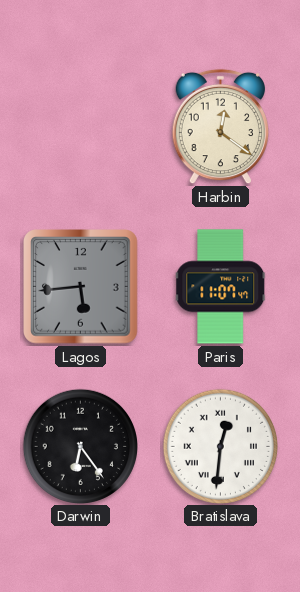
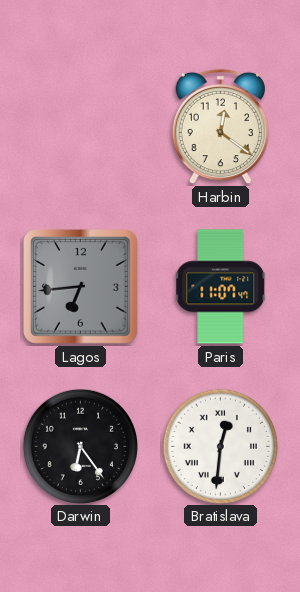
Lagos: 5:44 -> 6:44
